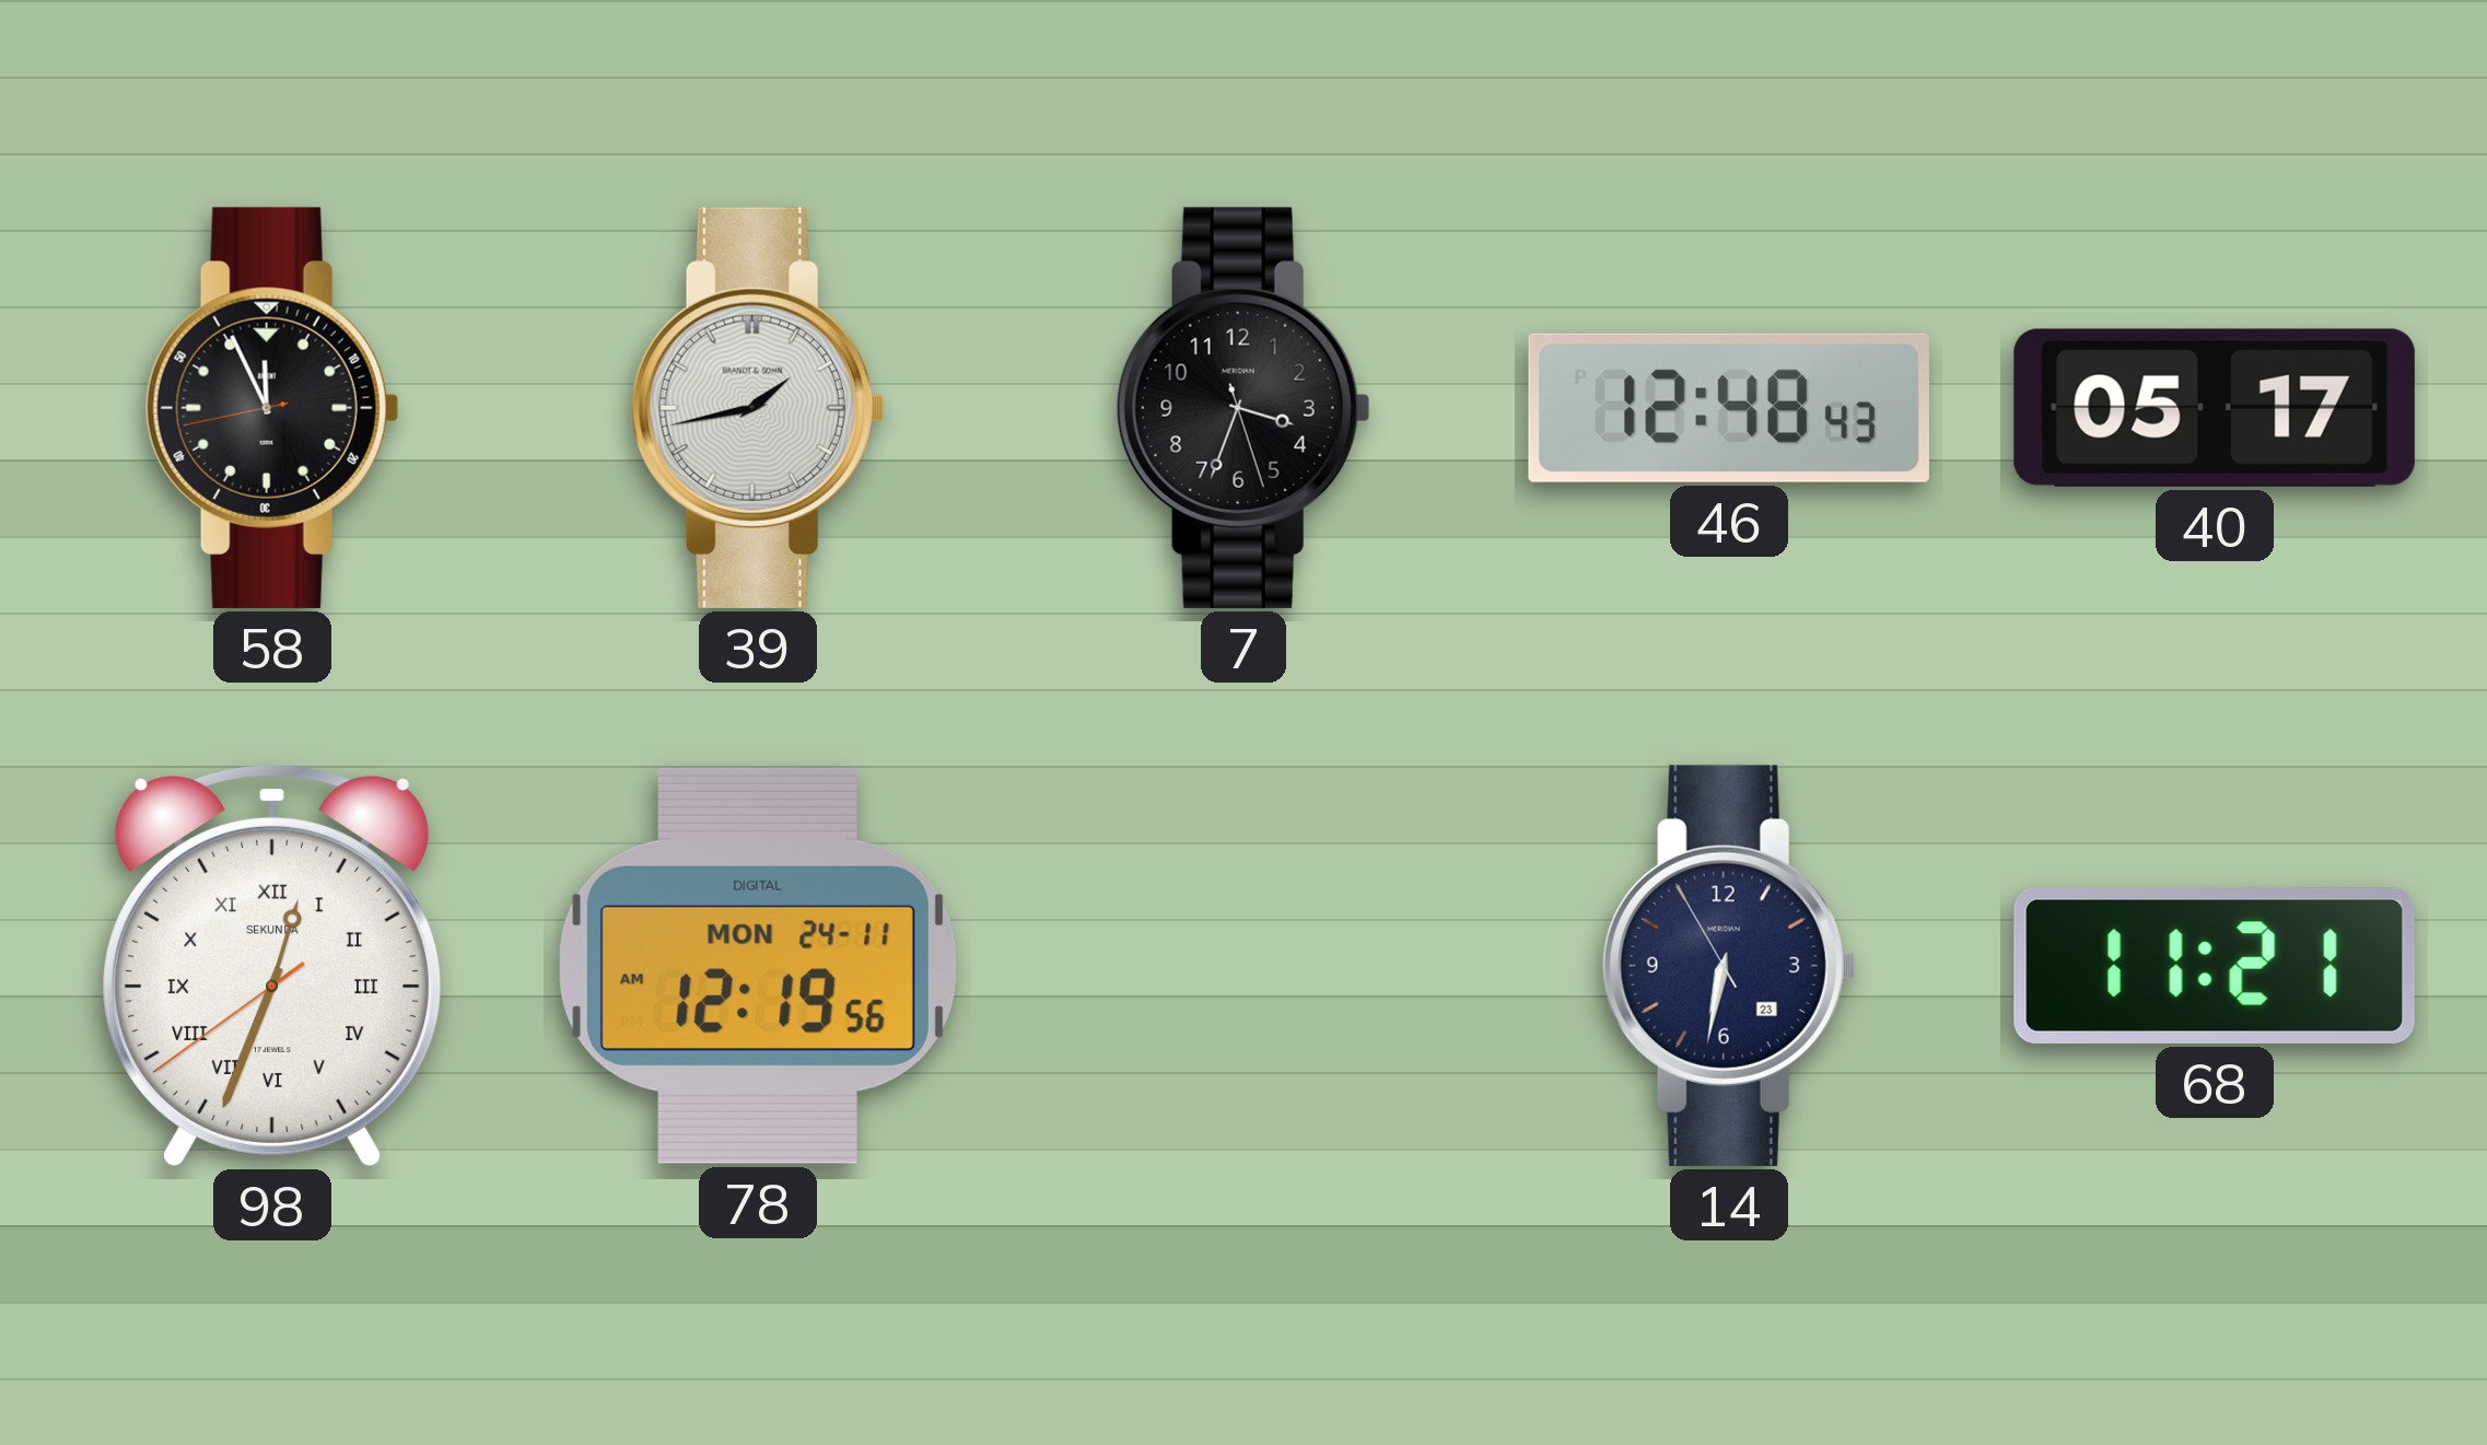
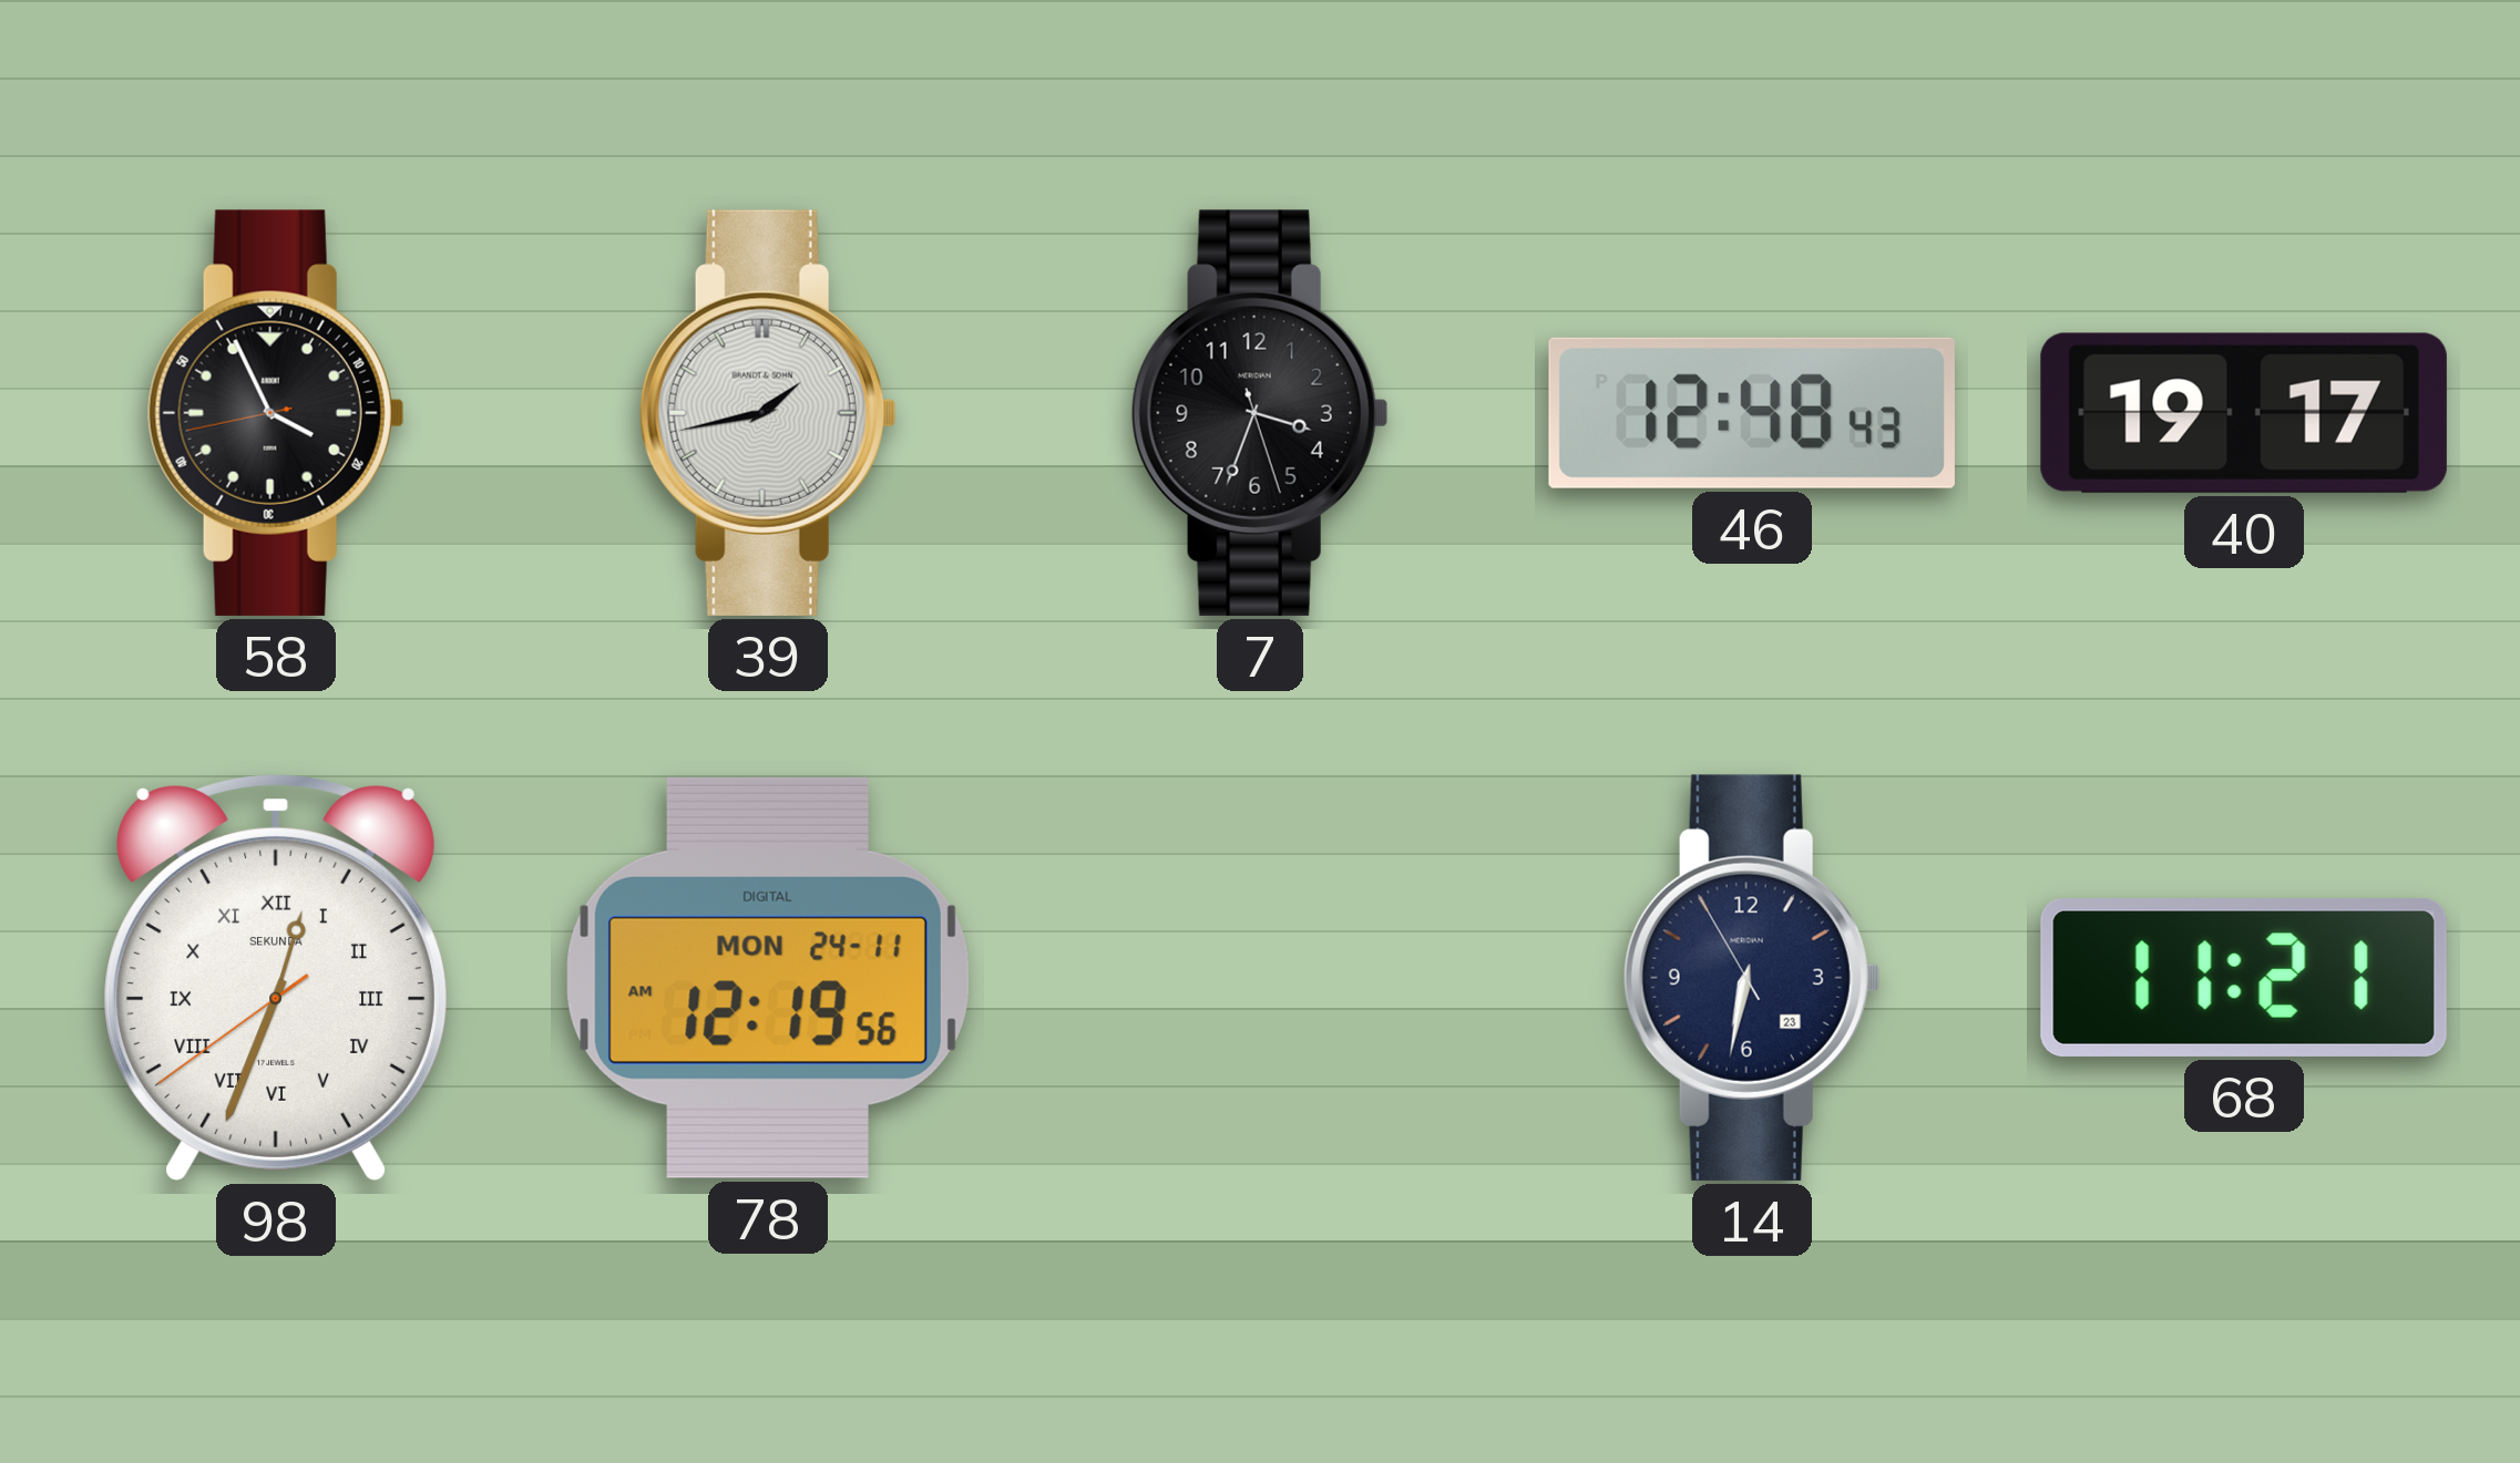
58: 11:55 -> 3:55
40: 05:17 -> 19:17
